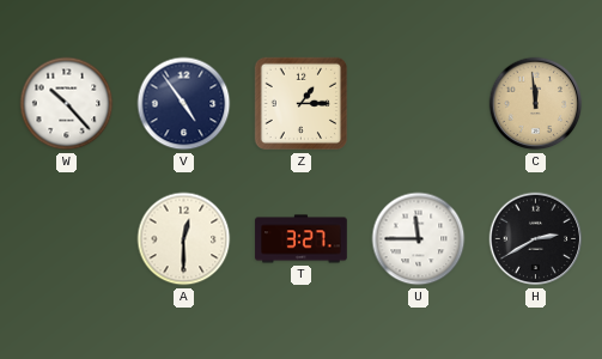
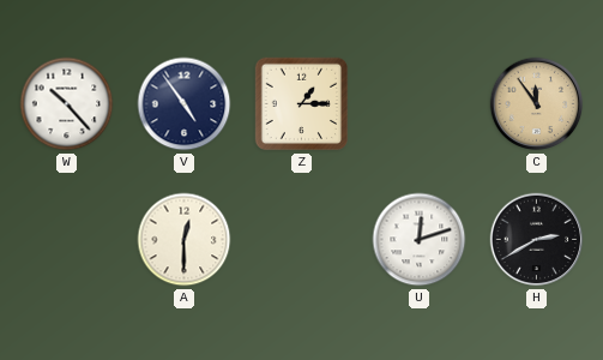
C: 11:59 -> 11:54
T: 3:27 -> none
U: 11:45 -> 12:12
